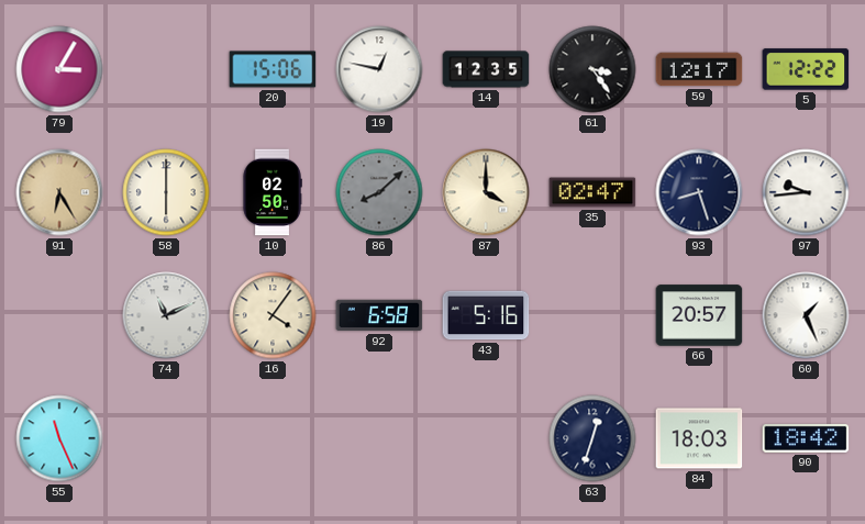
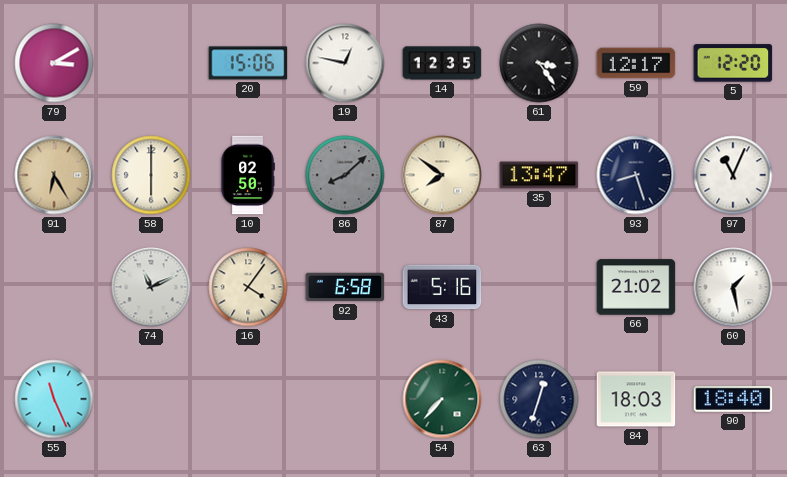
79: 3:05 -> 3:10
5: 12:22 -> 12:20
87: 4:00 -> 7:51
35: 02:47 -> 13:47
97: 9:44 -> 11:04
66: 20:57 -> 21:02
60: 1:26 -> 1:28
54: none -> 7:37
90: 18:42 -> 18:40
